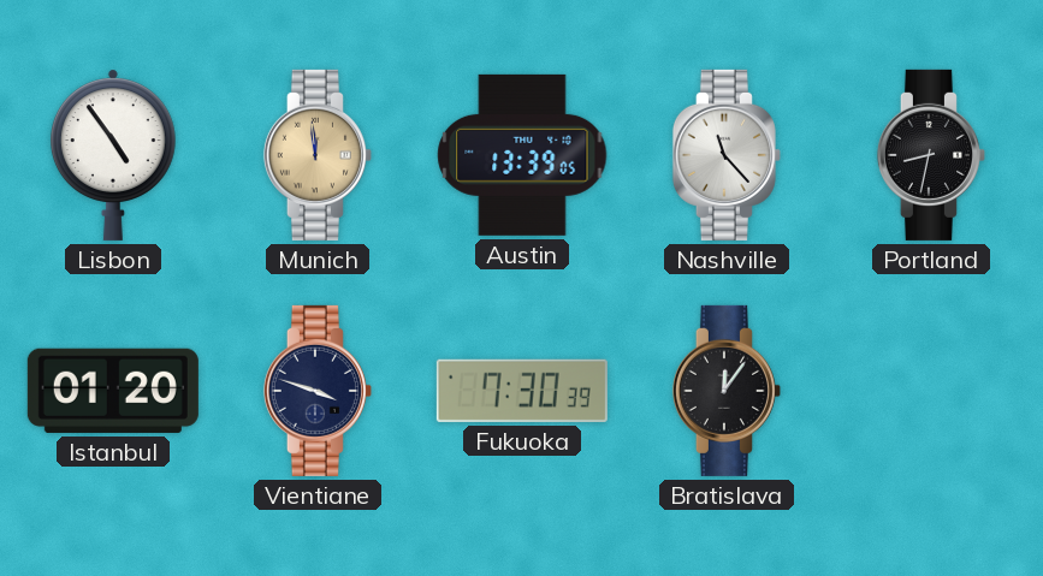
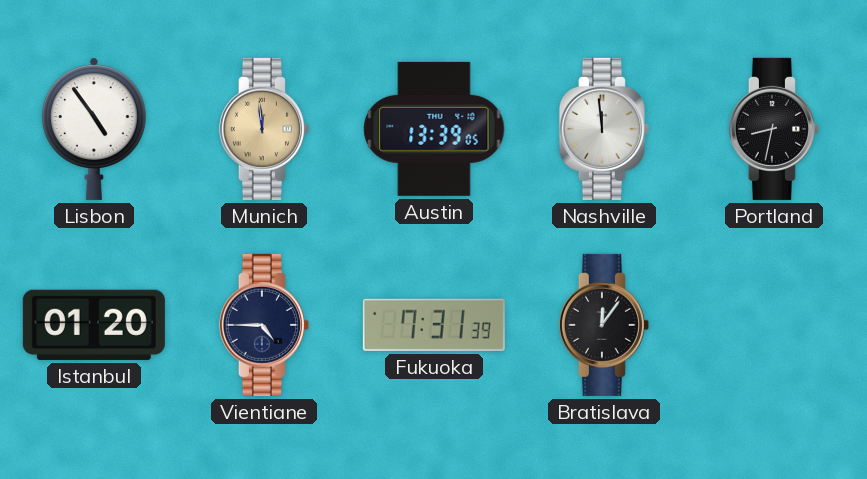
Nashville: 11:23 -> 11:59
Vientiane: 3:48 -> 4:45
Fukuoka: 7:30 -> 7:31
